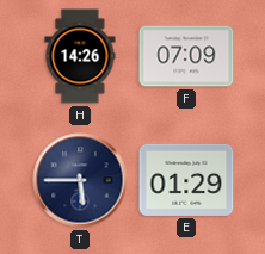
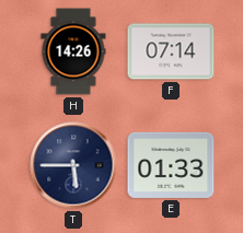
F: 07:09 -> 07:14
E: 01:29 -> 01:33
